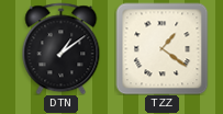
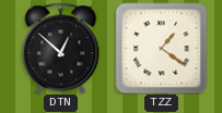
DTN: 1:09 -> 12:52
